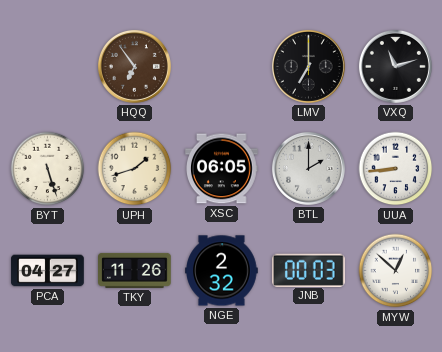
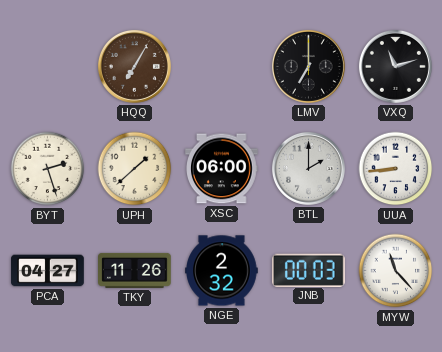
HQQ: 6:54 -> 7:05
BYT: 5:27 -> 2:27
UPH: 1:42 -> 1:38
XSC: 06:05 -> 06:00
MYW: 12:52 -> 11:23
